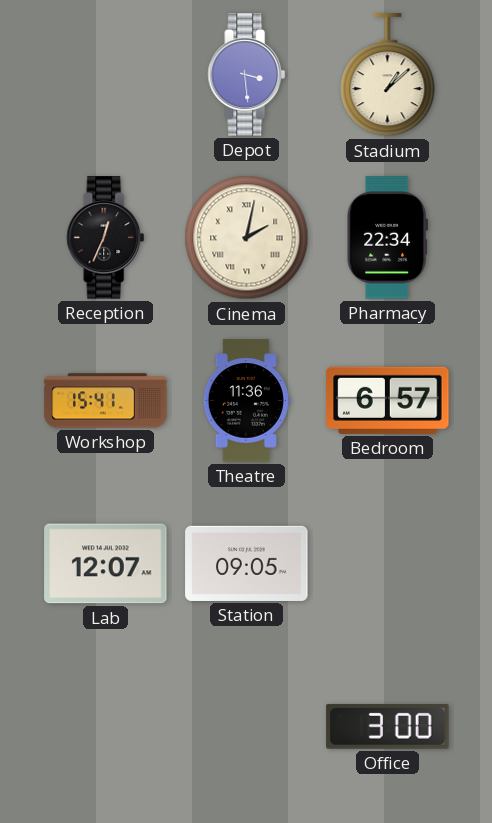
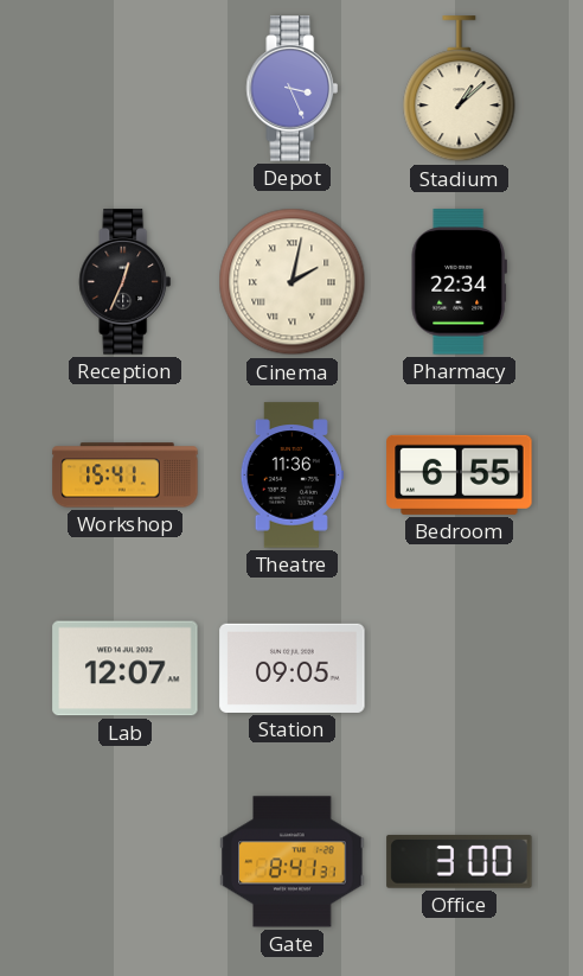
Depot: 3:29 -> 3:26
Bedroom: 6:57 -> 6:55
Gate: none -> 8:41
